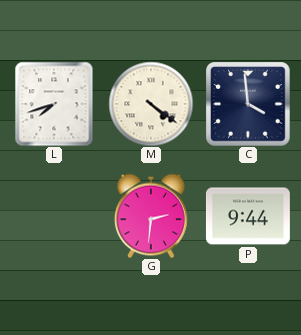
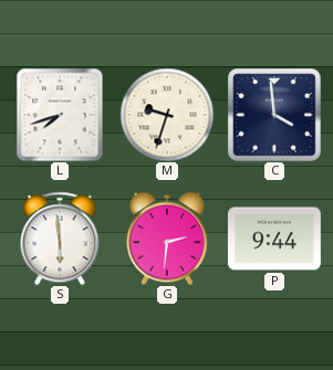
M: 4:21 -> 9:33
S: none -> 5:59
